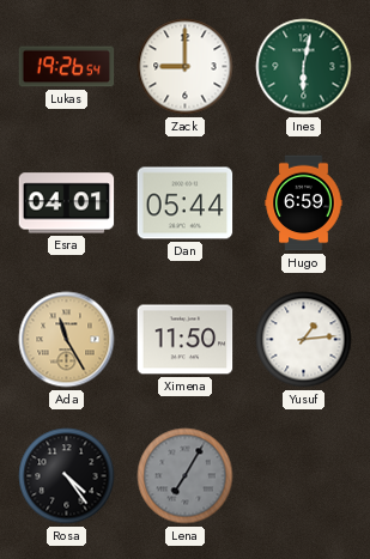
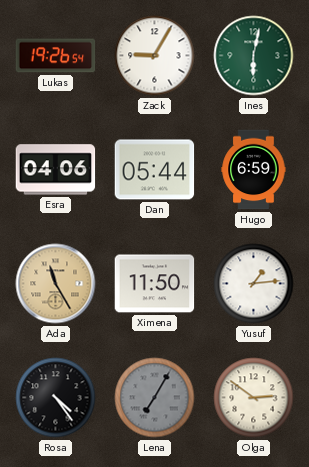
Zack: 9:00 -> 9:05
Esra: 04:01 -> 04:06
Olga: none -> 2:51
